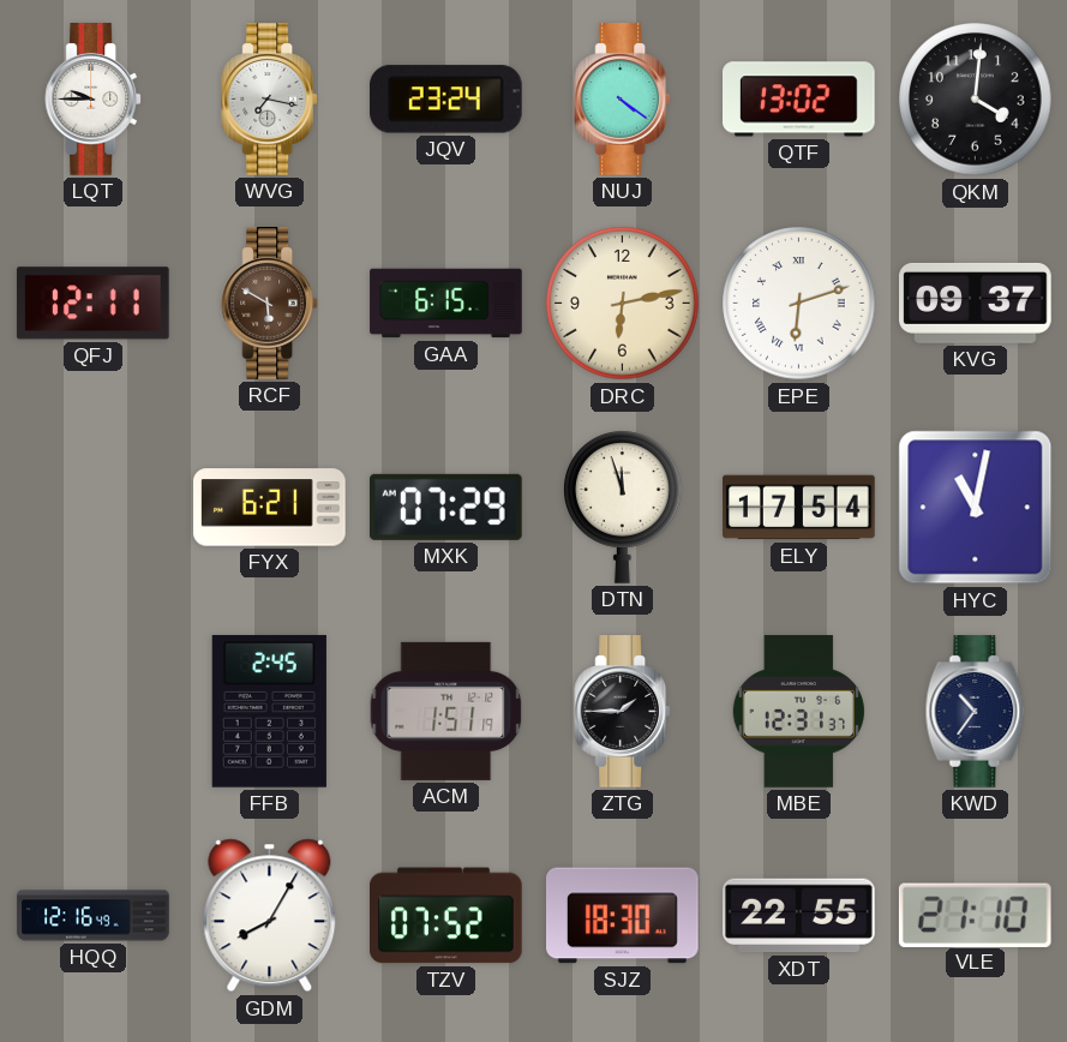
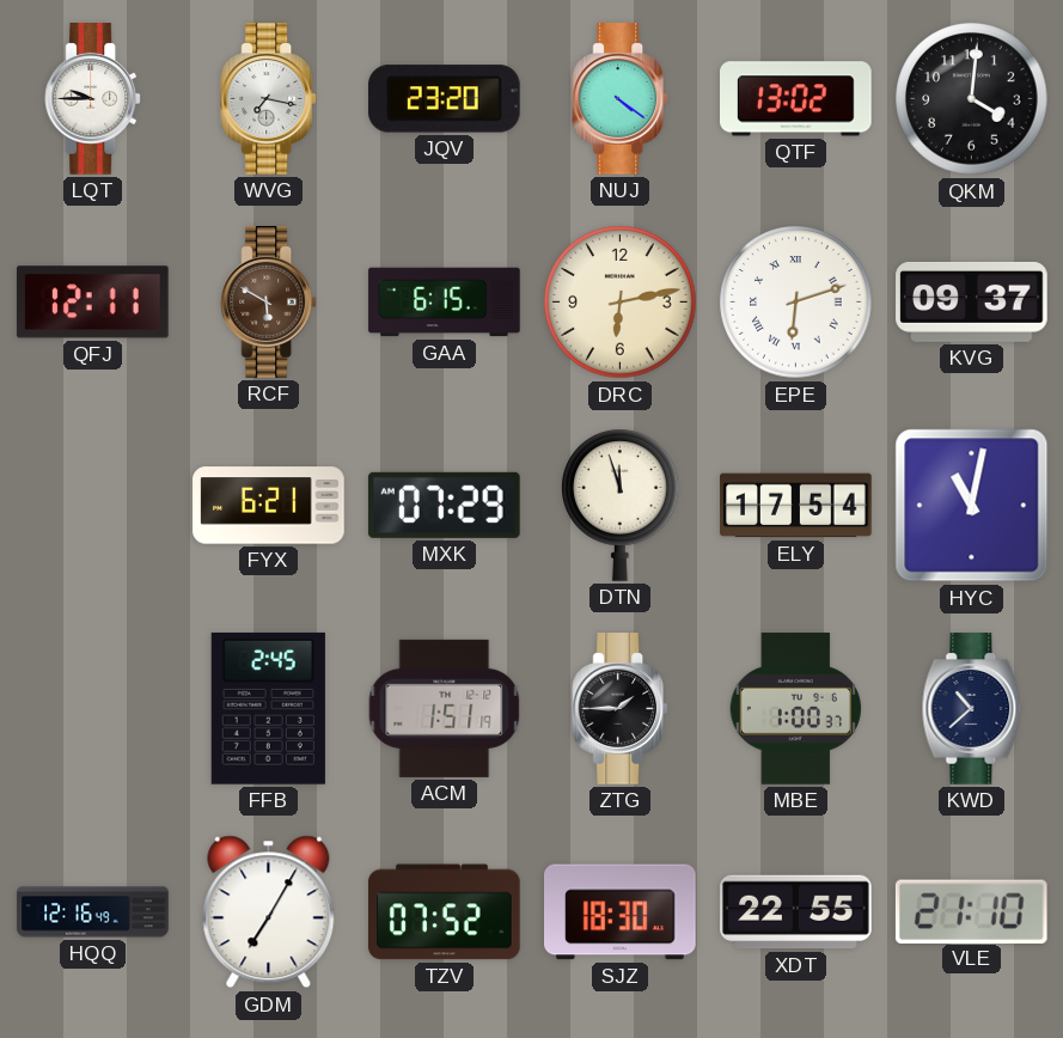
JQV: 23:24 -> 23:20
MBE: 12:31 -> 1:00
KWD: 10:36 -> 10:38
GDM: 8:05 -> 7:05
